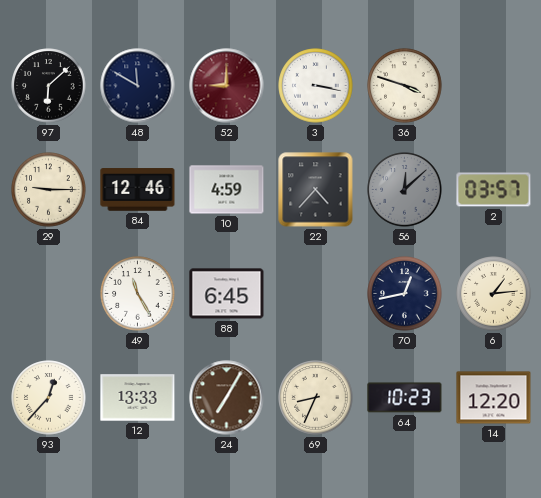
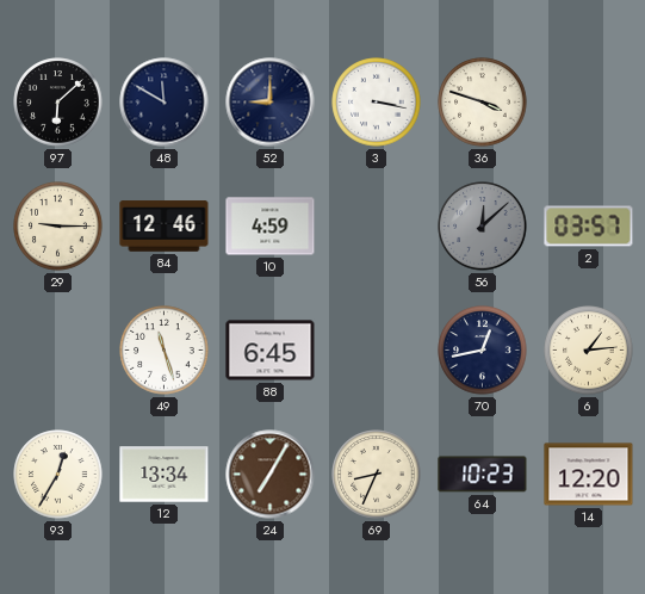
52 dial: burgundy -> navy
22: 4:37 -> none
49: 11:25 -> 11:27
93: 12:37 -> 12:35
12: 13:33 -> 13:34
